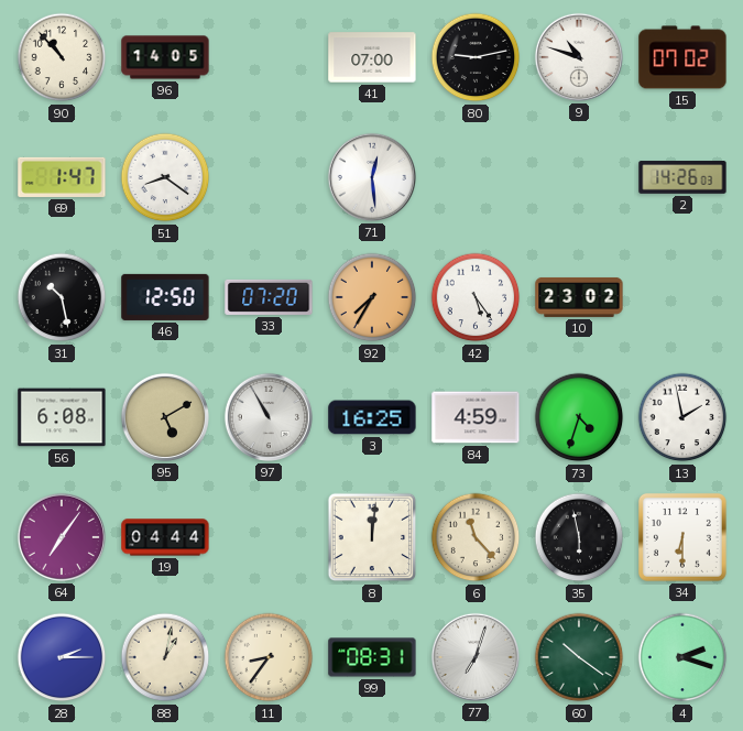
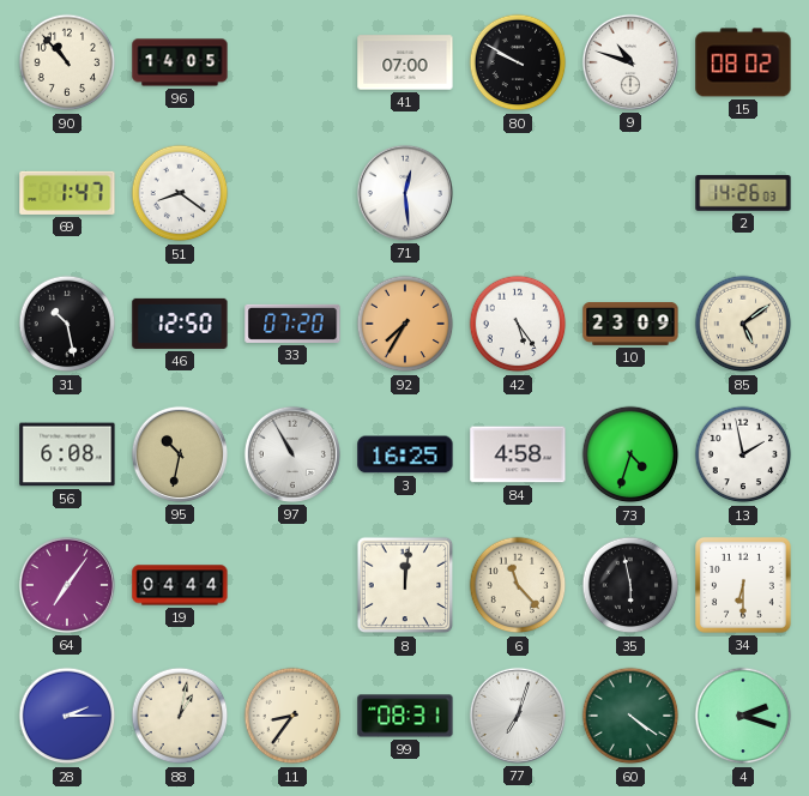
80: 9:13 -> 9:50
15: 07:02 -> 08:02
10: 23:02 -> 23:09
85: none -> 5:09
95: 5:10 -> 10:32
84: 4:59 -> 4:58
60: 10:21 -> 4:21
